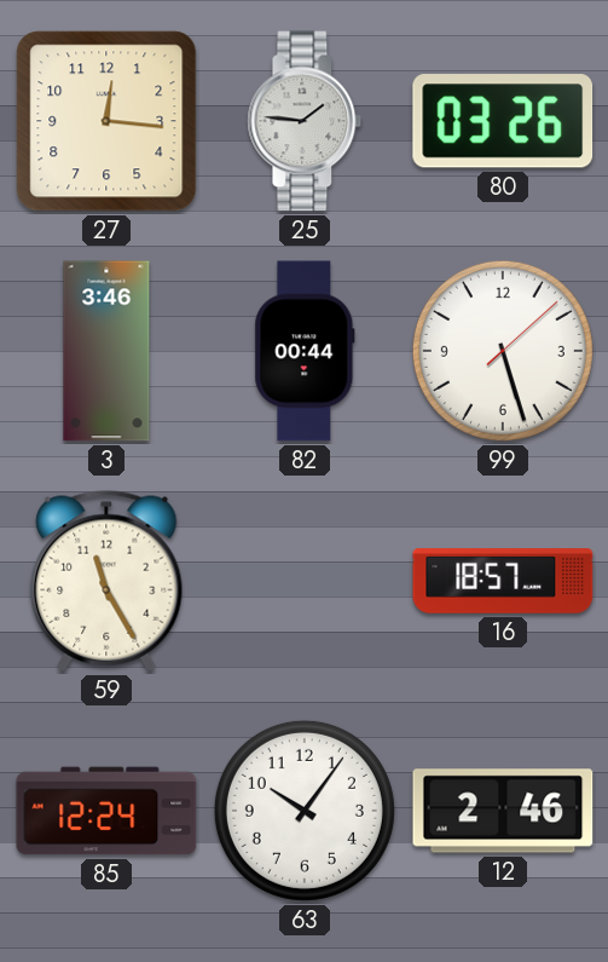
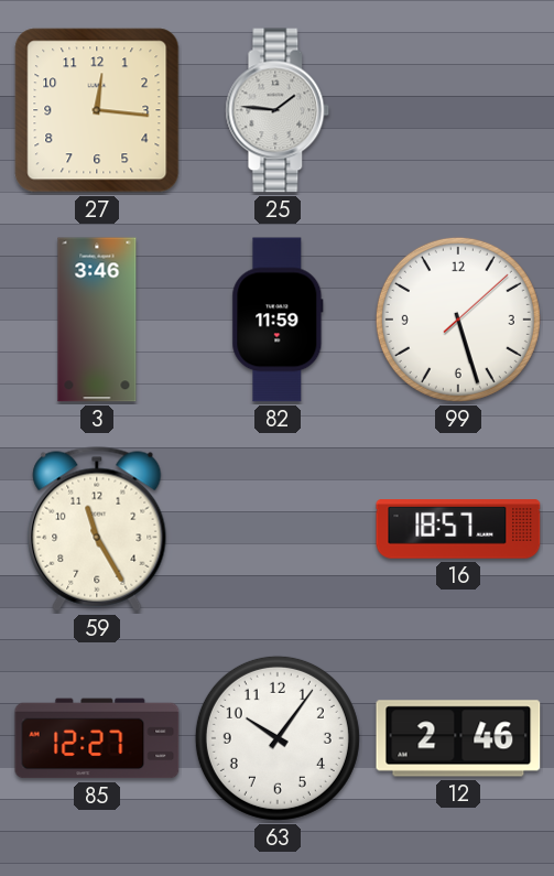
80: 03:26 -> none
82: 00:44 -> 11:59
85: 12:24 -> 12:27
